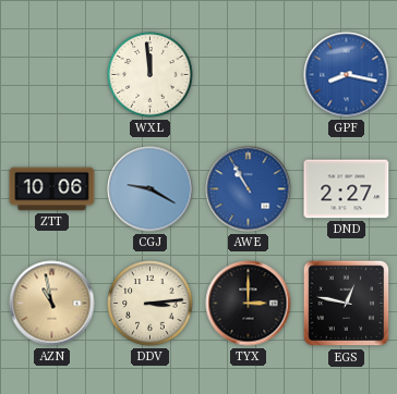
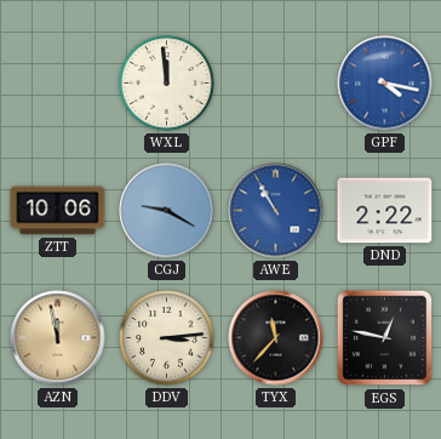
GPF: 8:17 -> 4:17
DND: 2:27 -> 2:22
AZN: 10:58 -> 11:58
TYX: 3:00 -> 11:37
